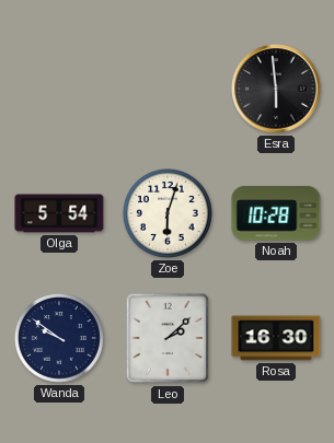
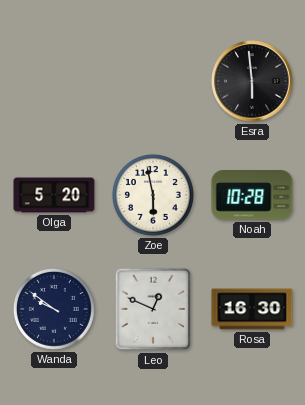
Olga: 5:54 -> 5:20
Zoe: 6:03 -> 5:58
Leo: 2:08 -> 12:49
